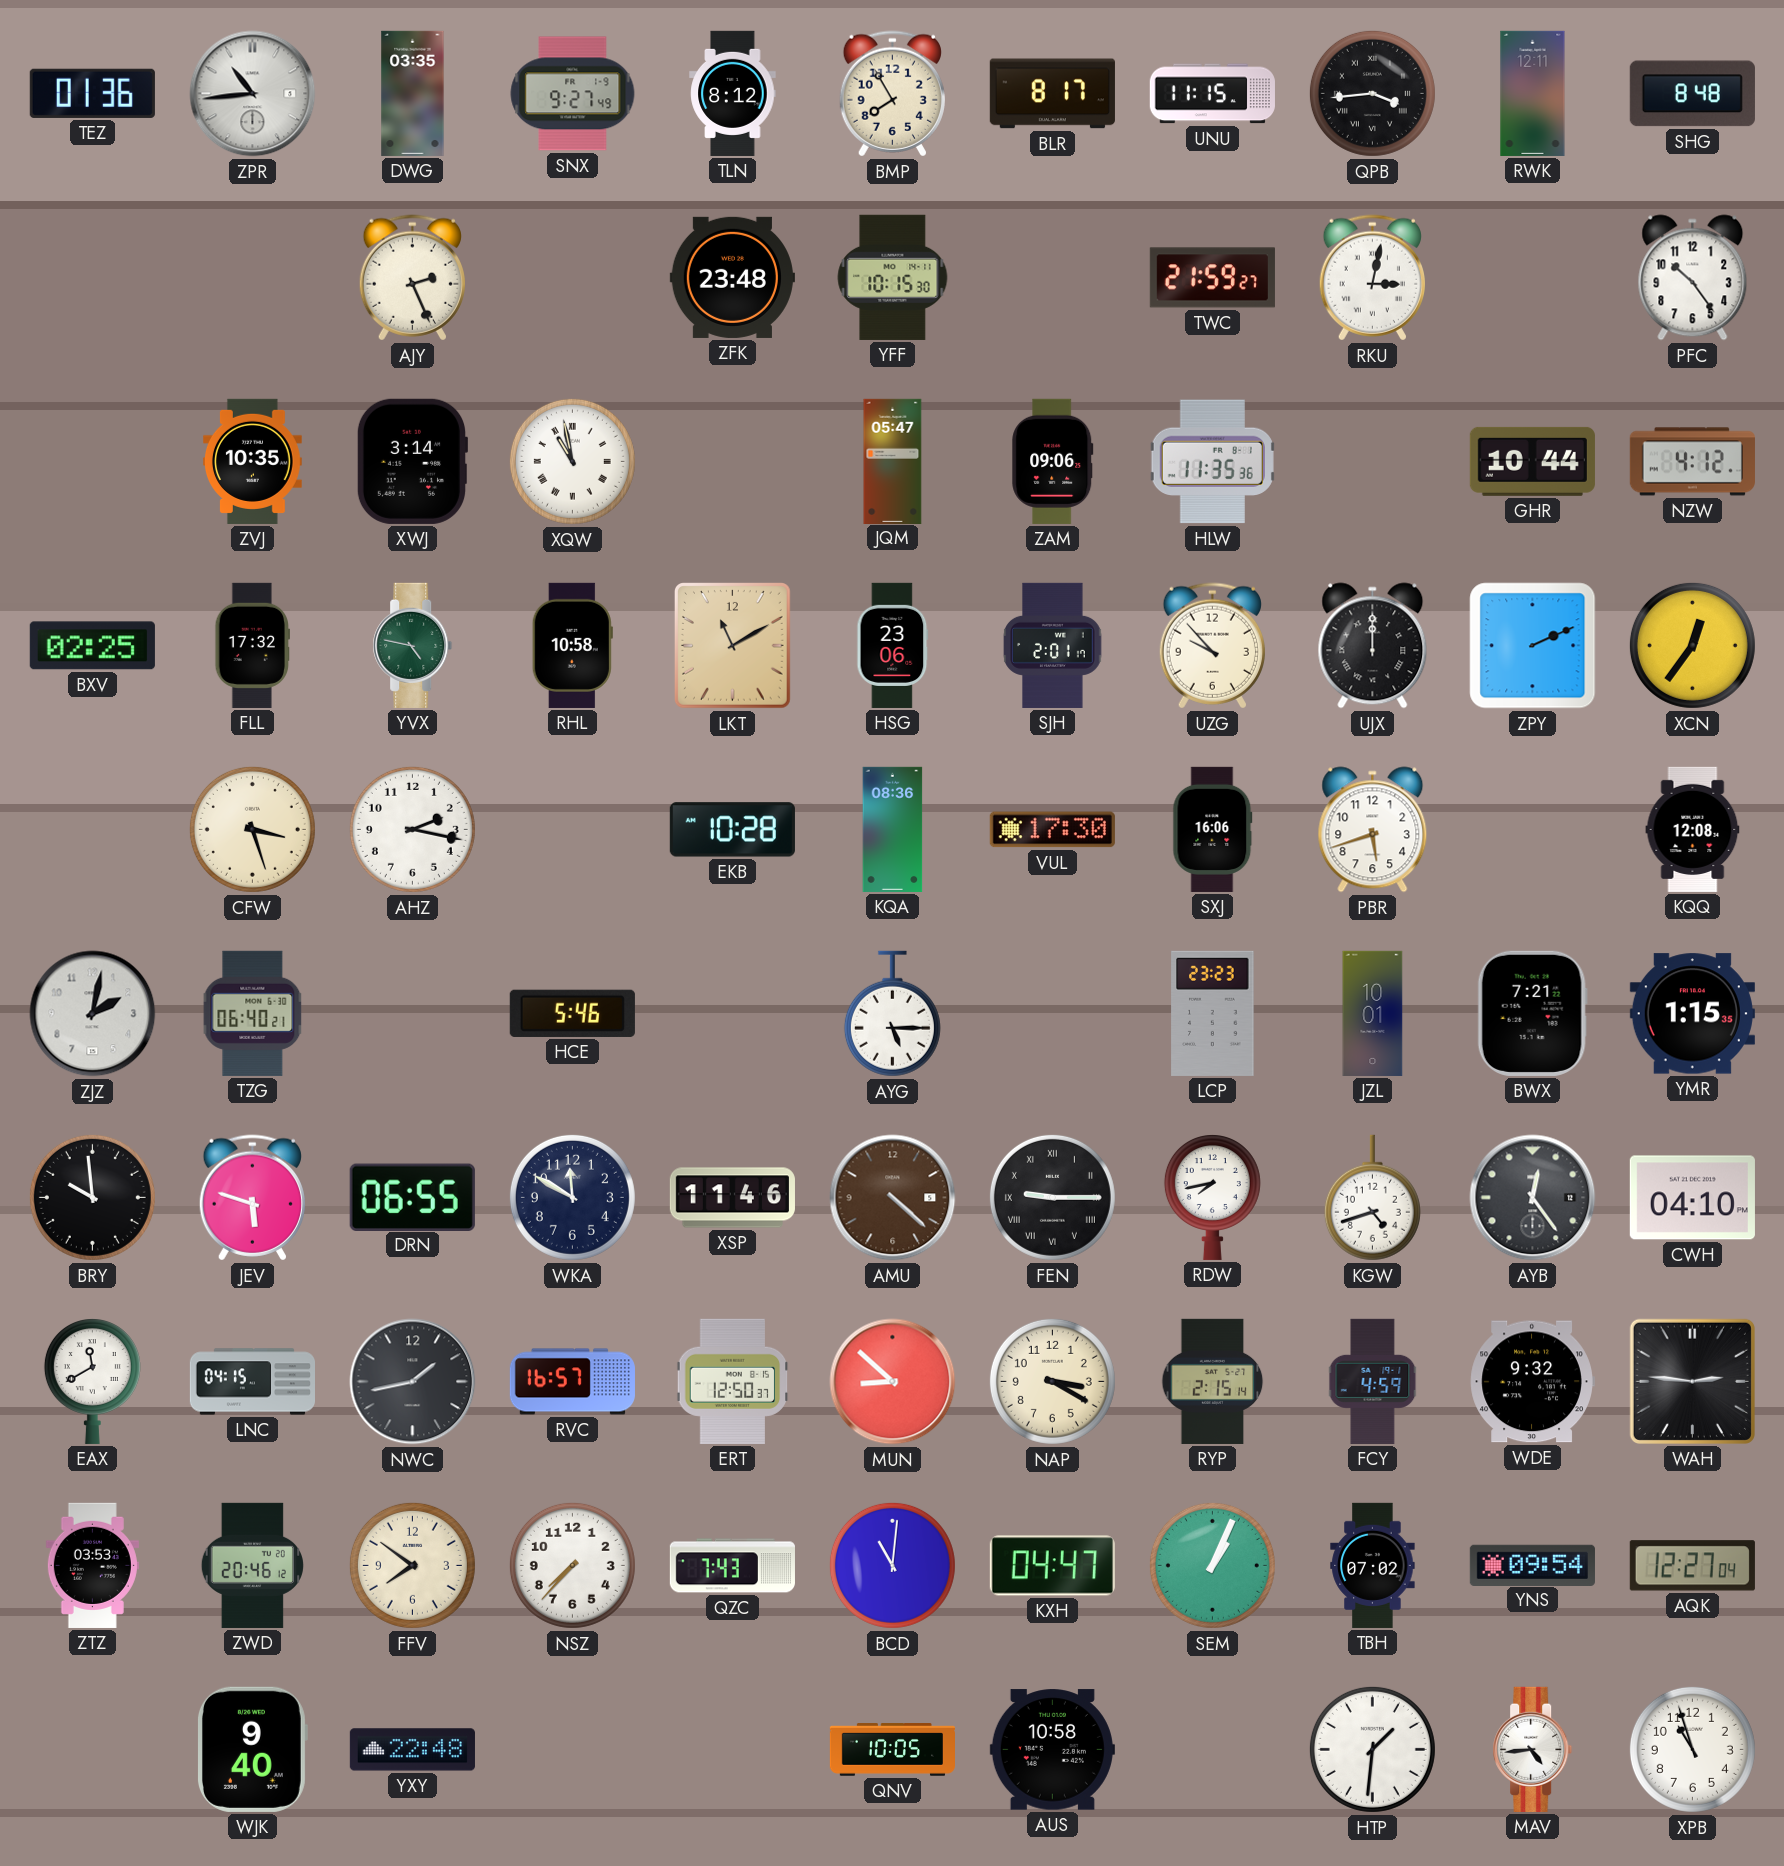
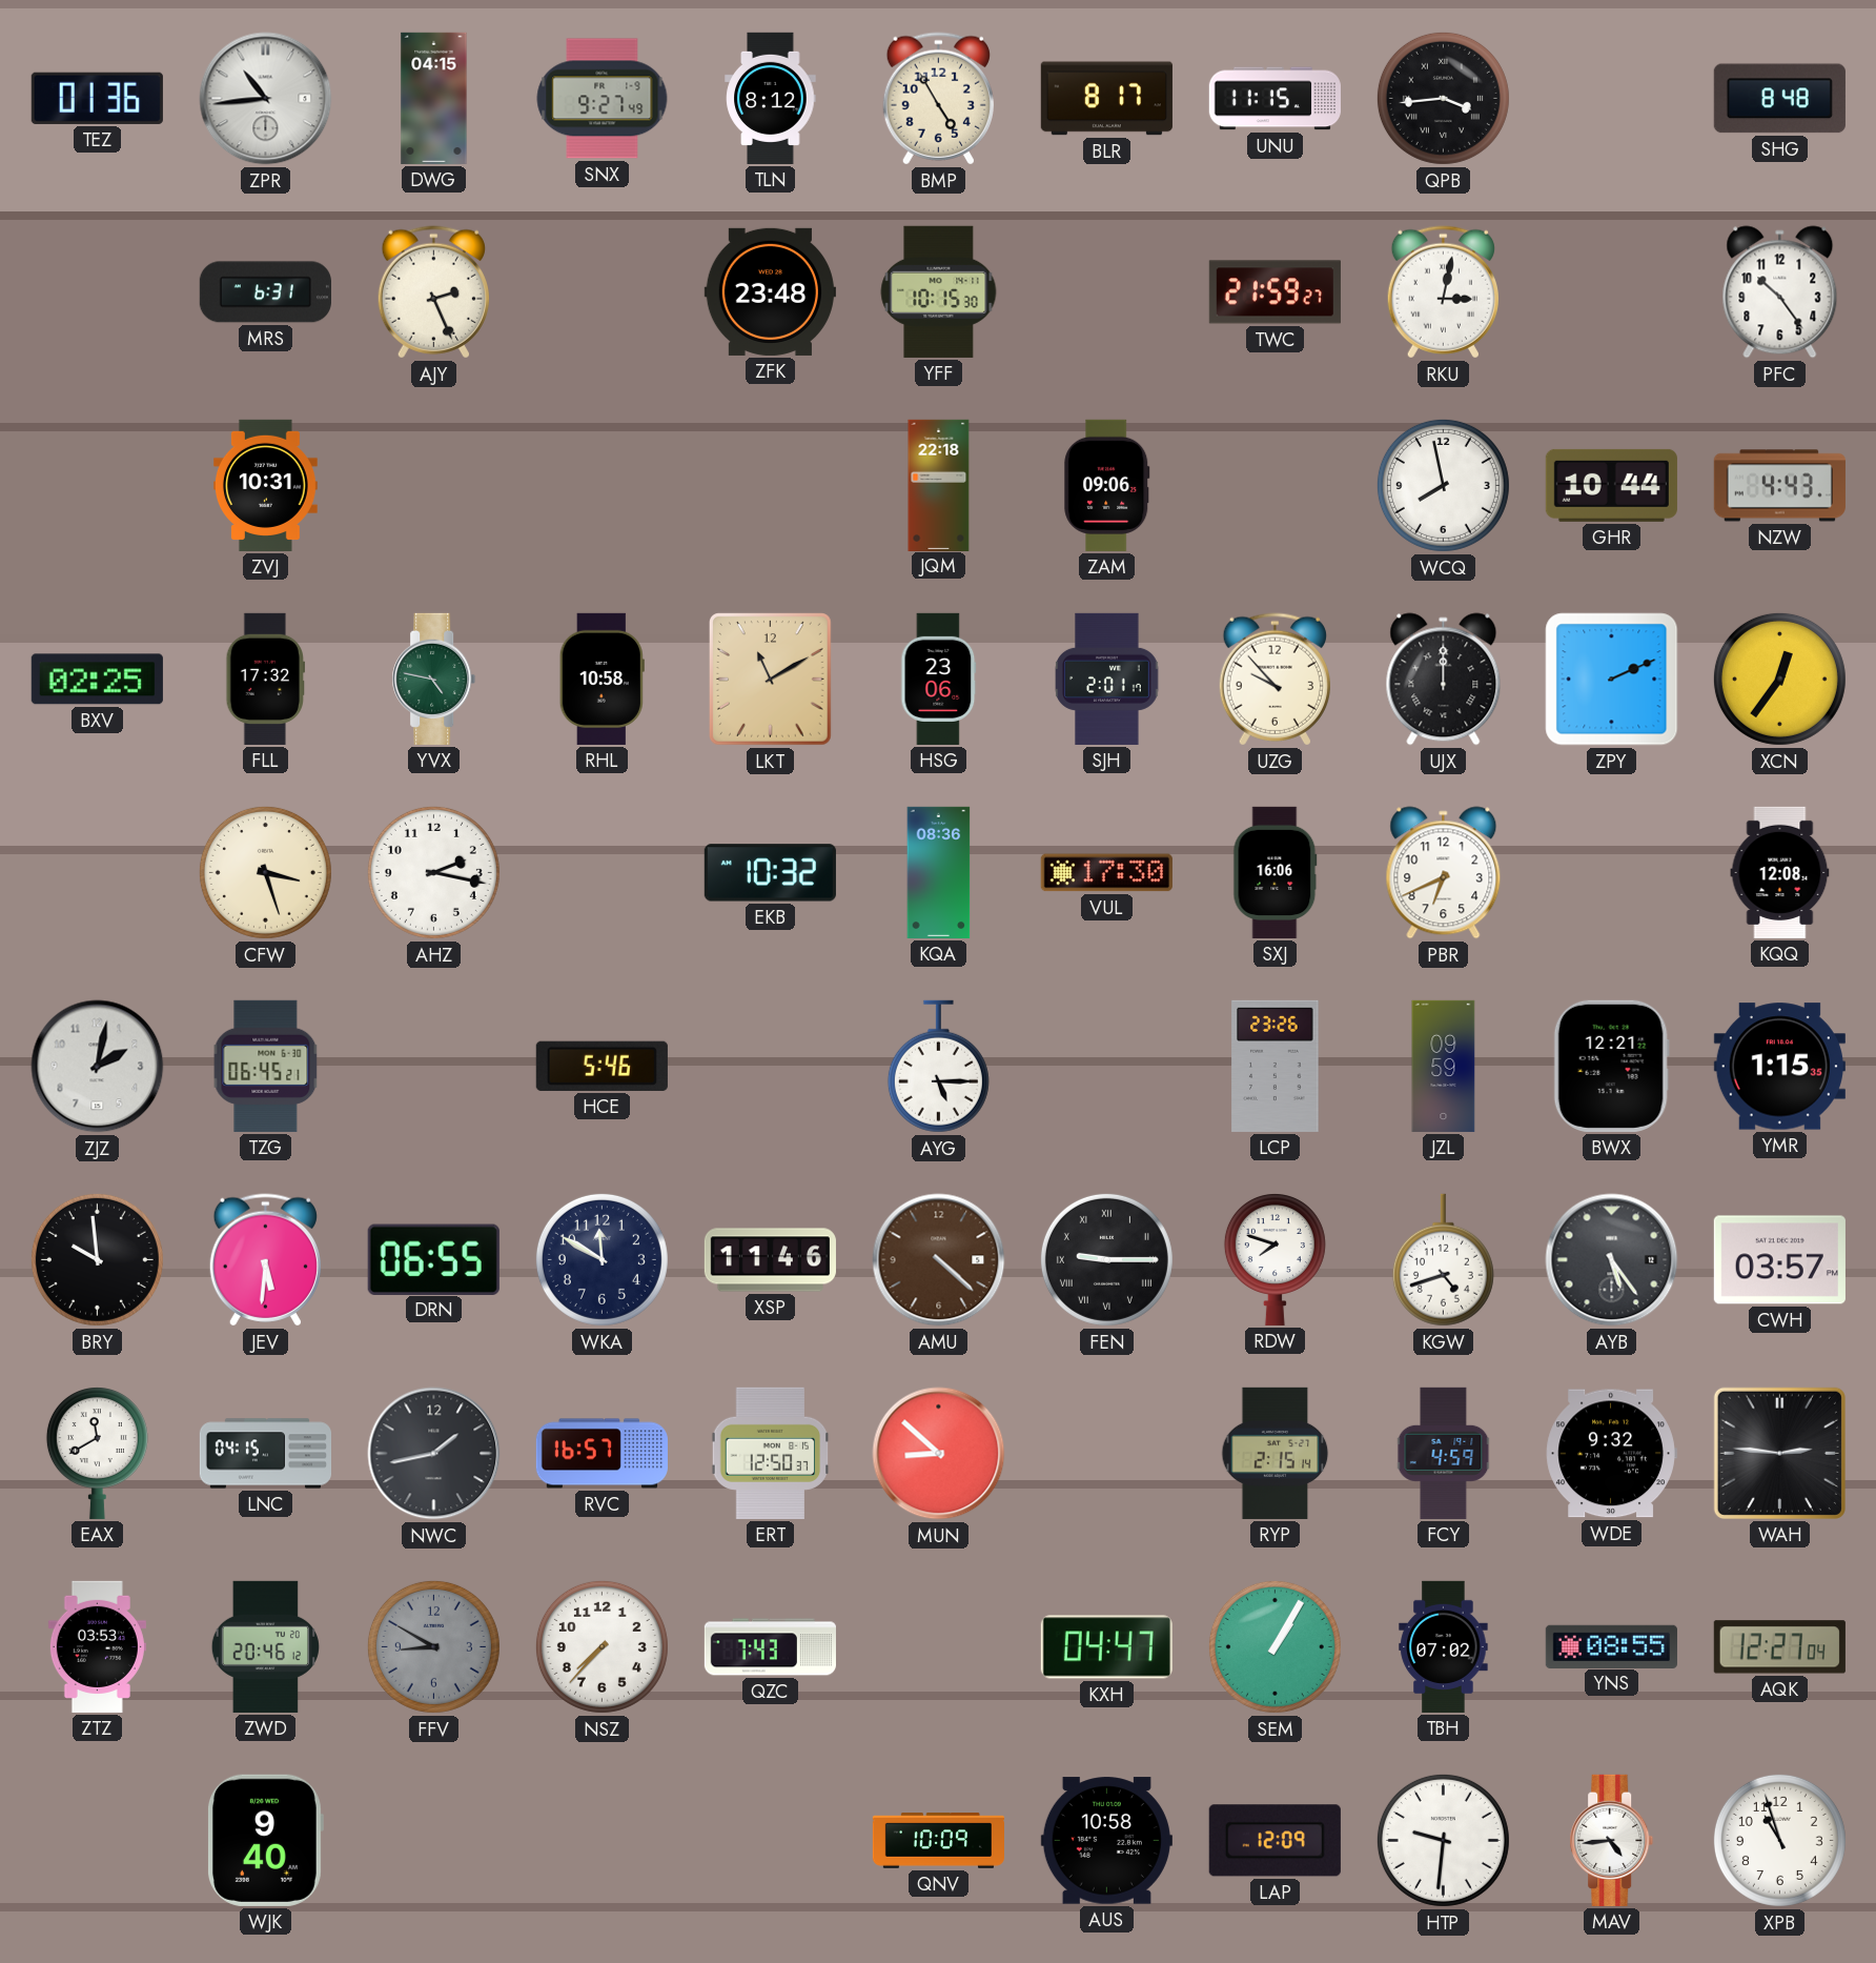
DWG: 03:35 -> 04:15
BMP: 7:55 -> 4:55
RWK: 12:11 -> none
MRS: none -> 6:31
ZVJ: 10:35 -> 10:31
XWJ: 3:14 -> none
XQW: 10:58 -> none
JQM: 05:47 -> 22:18
HLW: 11:35 -> none
WCQ: none -> 7:58
NZW: 4:12 -> 4:43
EKB: 10:28 -> 10:32
PBR: 5:42 -> 6:41
TZG: 06:40 -> 06:45
LCP: 23:23 -> 23:26
JZL: 10:01 -> 09:59
BWX: 7:21 -> 12:21
JEV: 5:48 -> 5:31
RDW: 7:43 -> 7:48
AYB: 12:24 -> 5:24
CWH: 04:10 -> 03:57
NAP: 3:20 -> none
FFV: 7:51 -> 8:50
FFV dial: cream -> grey
BCD: 11:01 -> none
SEM: 1:04 -> 1:05
YNS: 09:54 -> 08:55
YXY: 22:48 -> none
QNV: 10:05 -> 10:09
LAP: none -> 12:09
HTP: 1:31 -> 9:31
